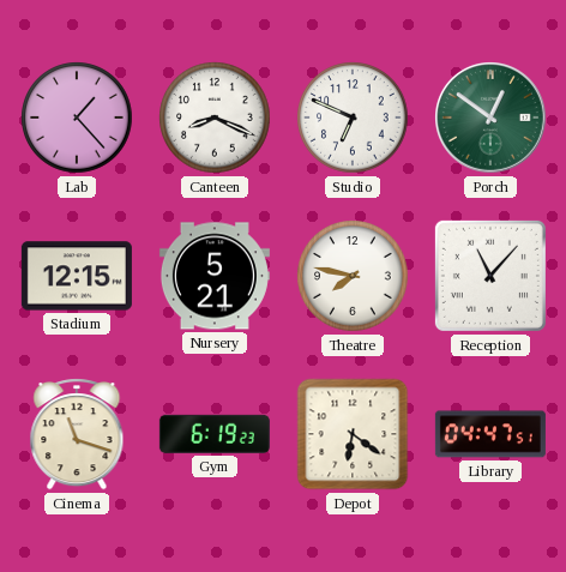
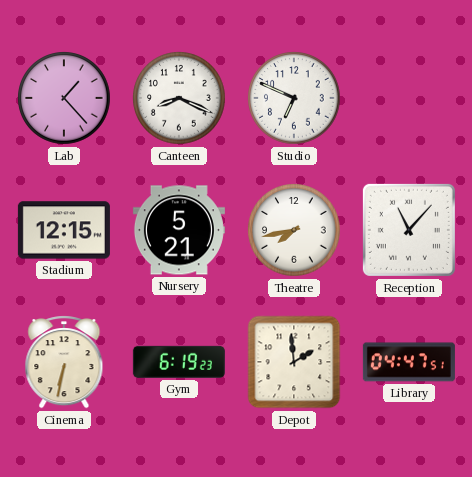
Porch: 12:51 -> none
Theatre: 7:47 -> 7:43
Cinema: 11:18 -> 6:32
Depot: 6:21 -> 1:59
